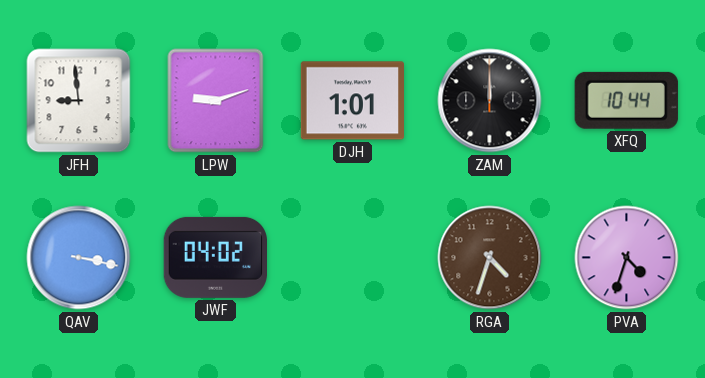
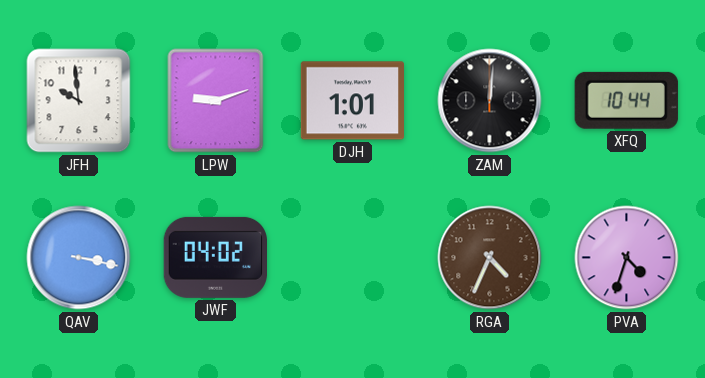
JFH: 8:59 -> 9:59
ZAM: 12:00 -> 12:01
RGA: 4:33 -> 4:34
